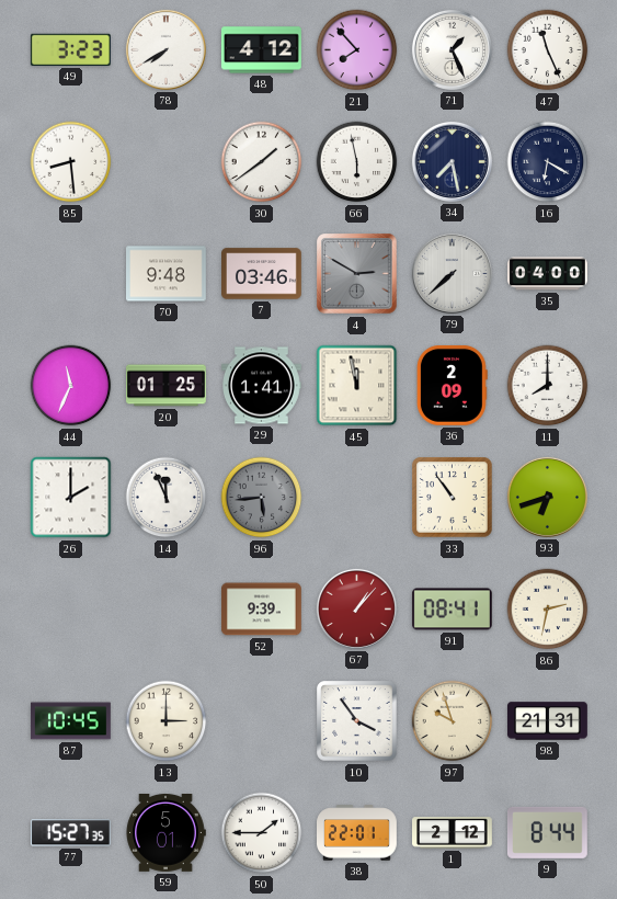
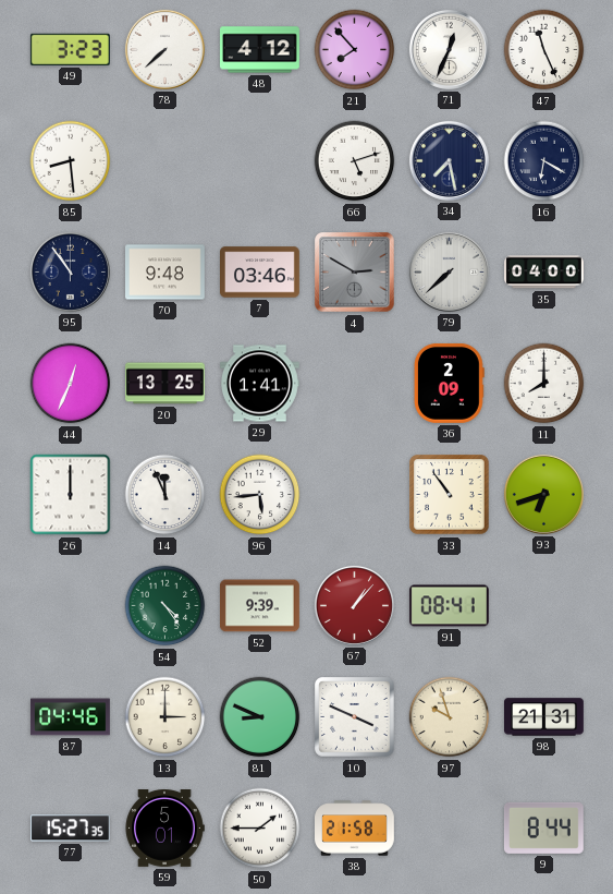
78: 7:40 -> 7:38
71: 1:26 -> 12:34
30: 1:39 -> none
66: 5:58 -> 5:12
95: none -> 10:54
44: 11:34 -> 12:34
20: 01:25 -> 13:25
45: 11:58 -> none
26: 2:00 -> 12:00
96 dial: grey -> white
54: none -> 4:24
86: 2:32 -> none
87: 10:45 -> 04:46
81: none -> 8:49
10: 3:54 -> 3:49
38: 22:01 -> 21:58
1: 2:12 -> none
